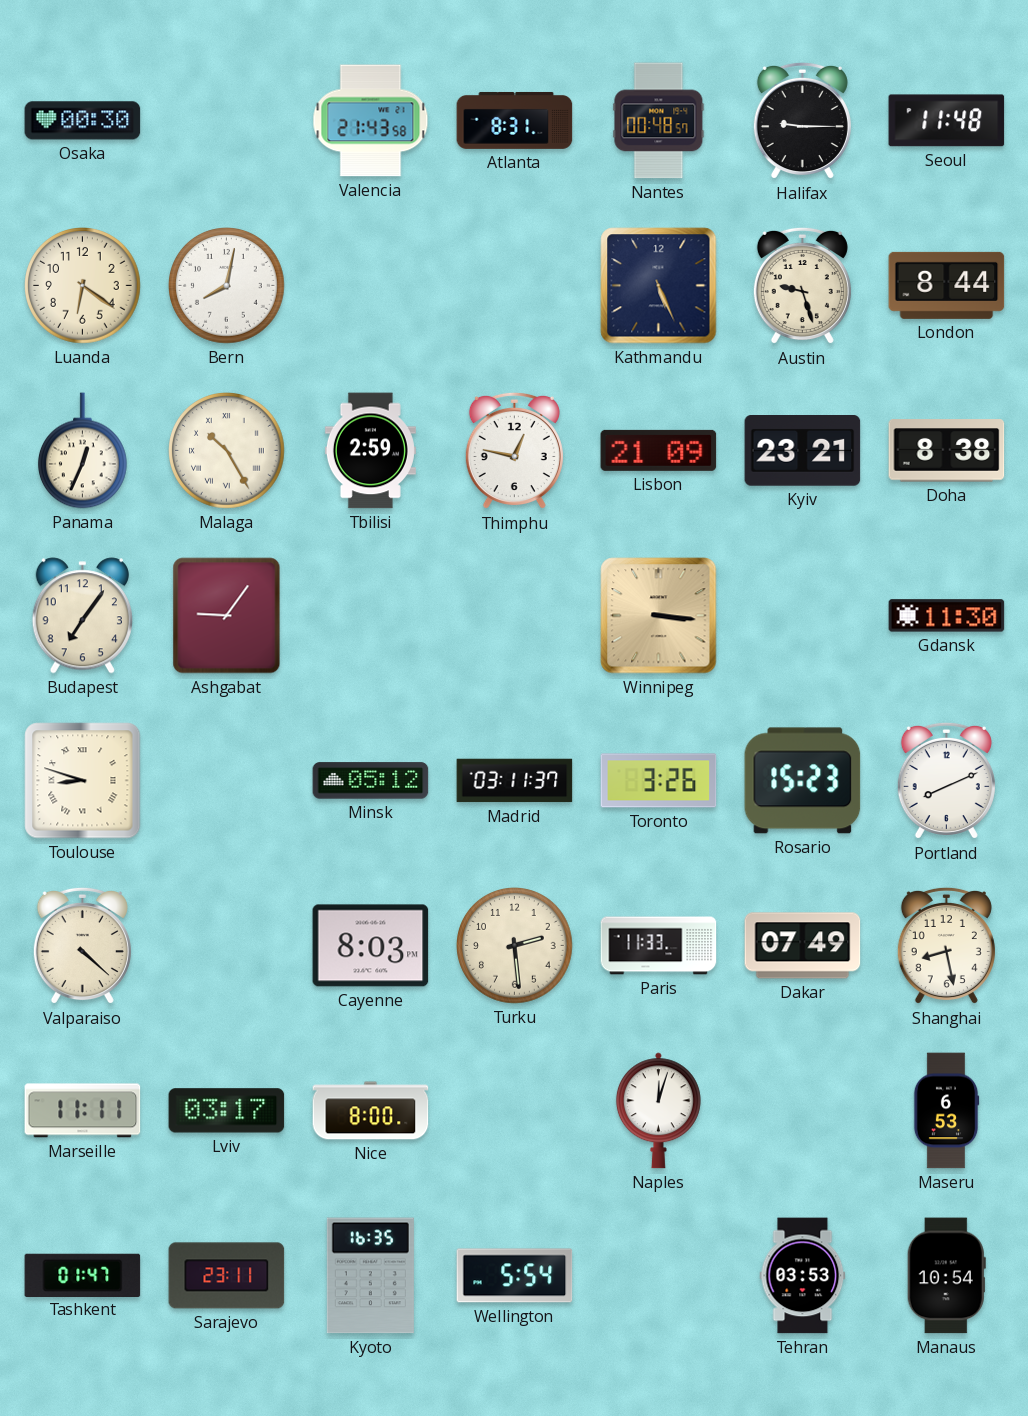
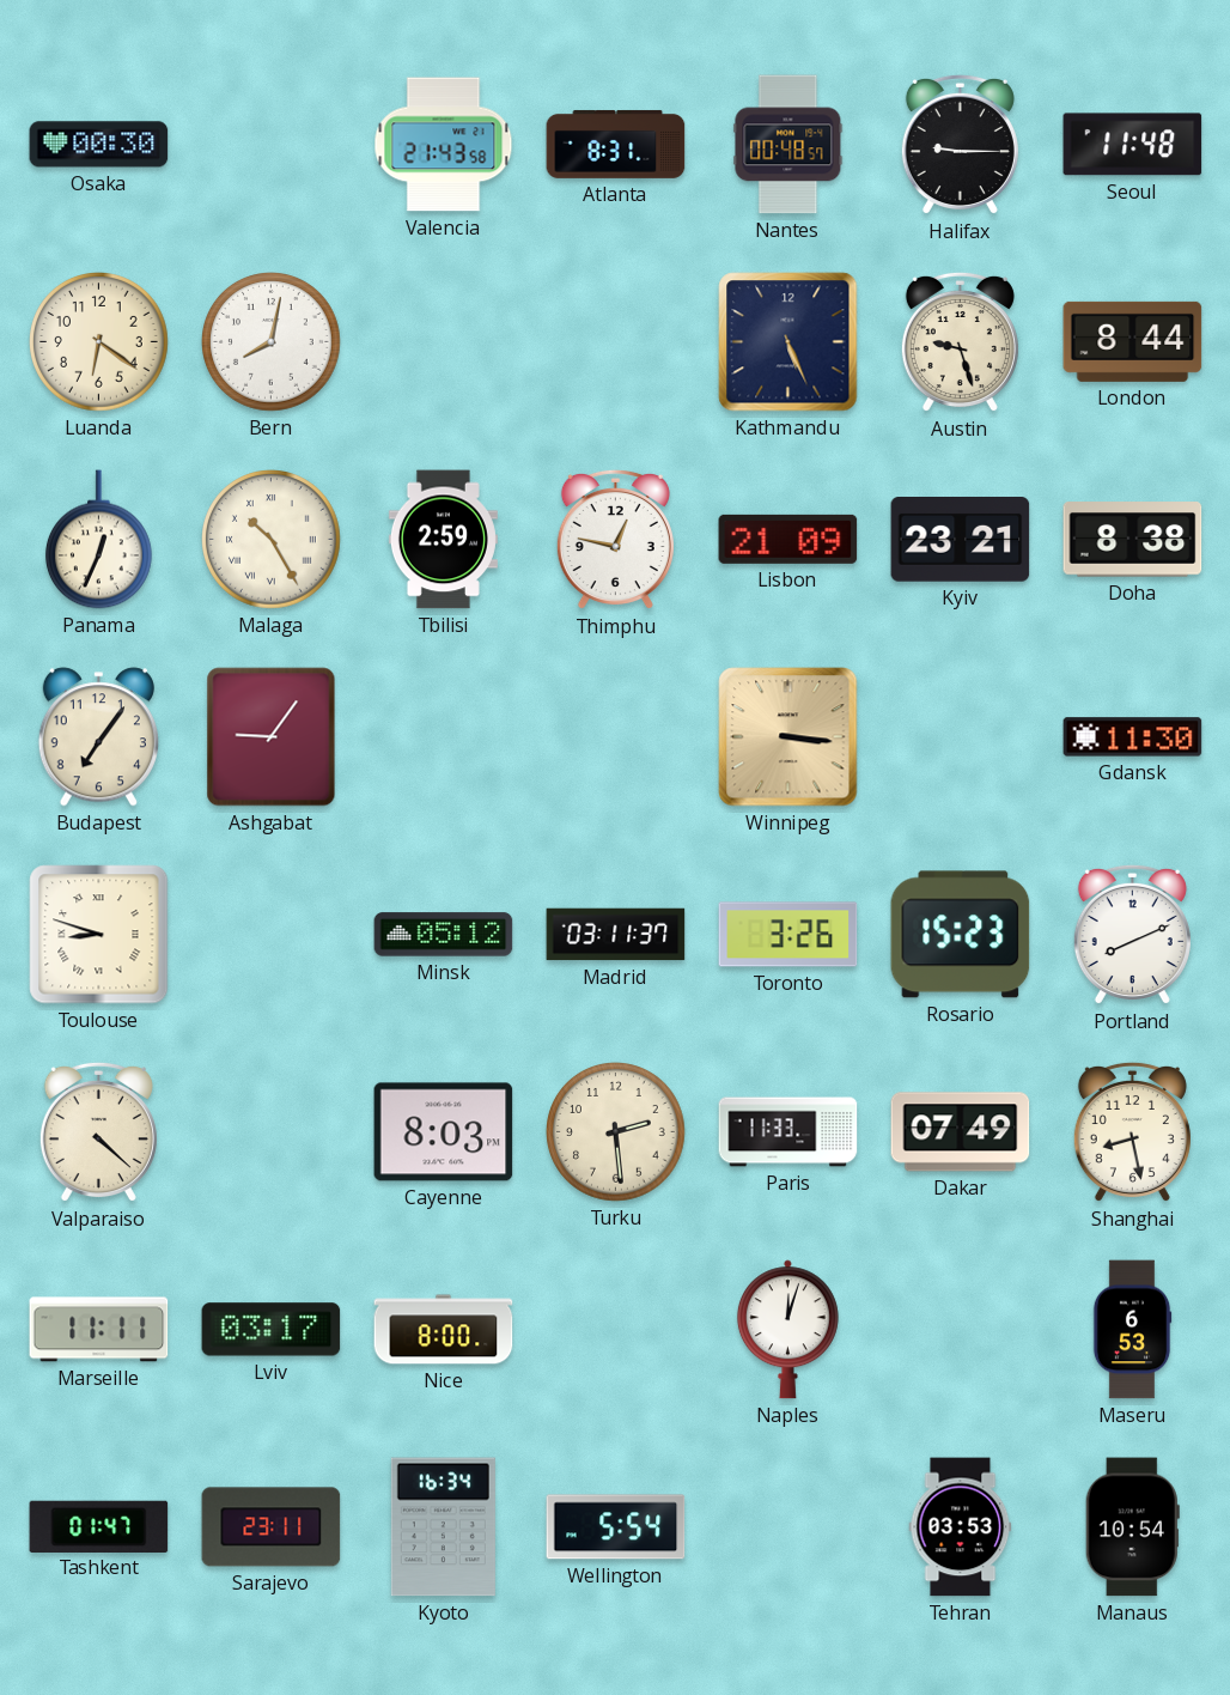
Kyoto: 16:35 -> 16:34
